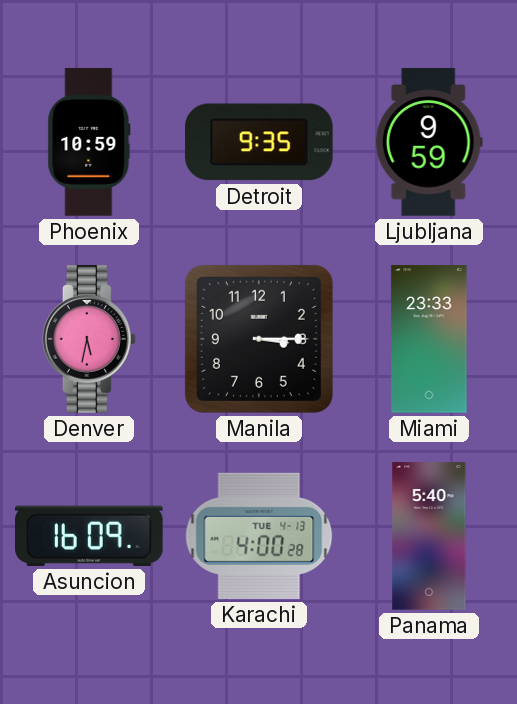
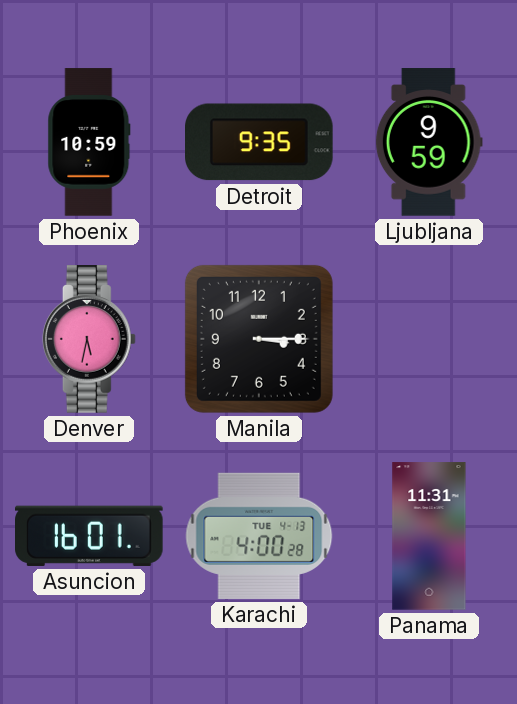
Miami: 23:33 -> none
Asuncion: 16:09 -> 16:01
Panama: 5:40 -> 11:31
